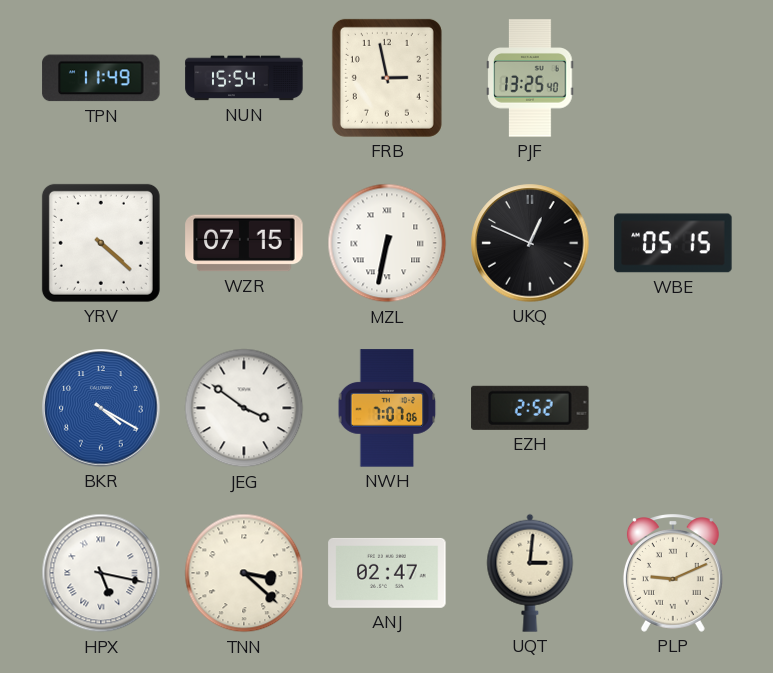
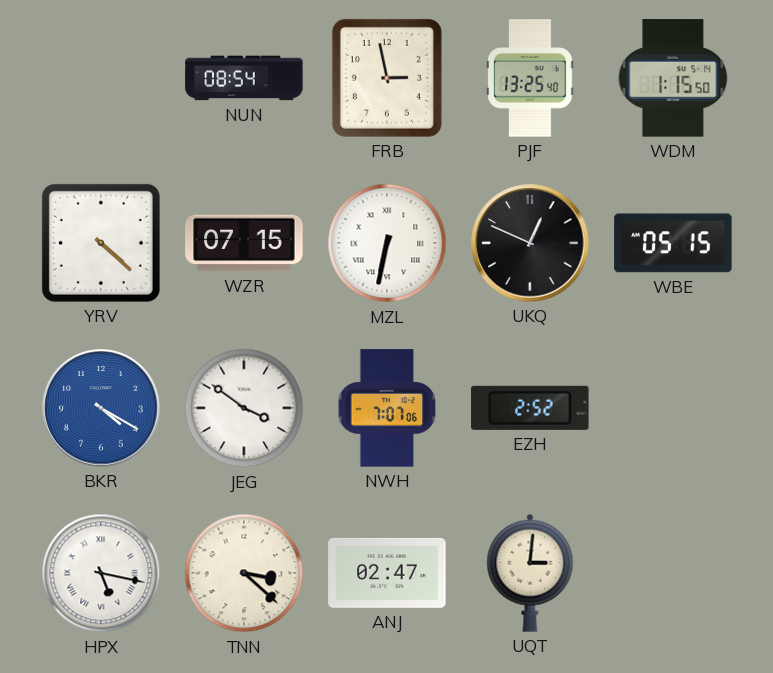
TPN: 11:49 -> none
NUN: 15:54 -> 08:54
WDM: none -> 1:15
PLP: 9:11 -> none
